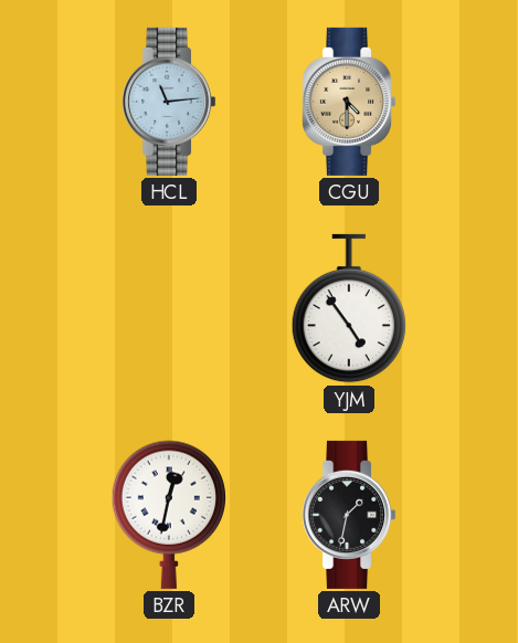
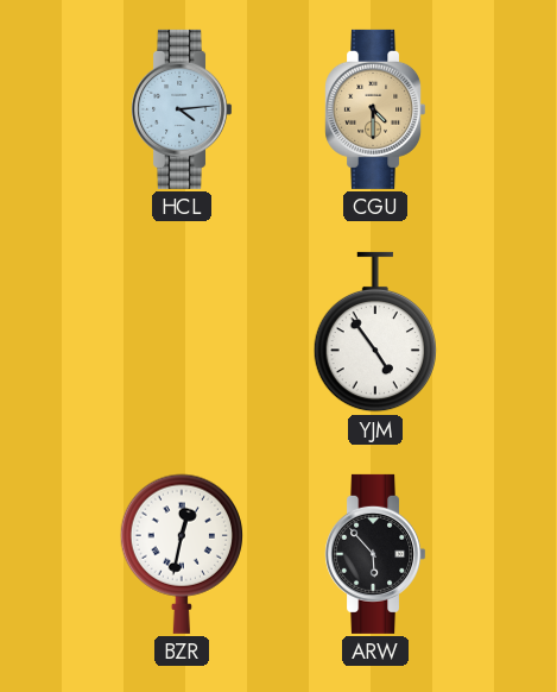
HCL: 11:14 -> 4:14
ARW: 1:32 -> 5:53
